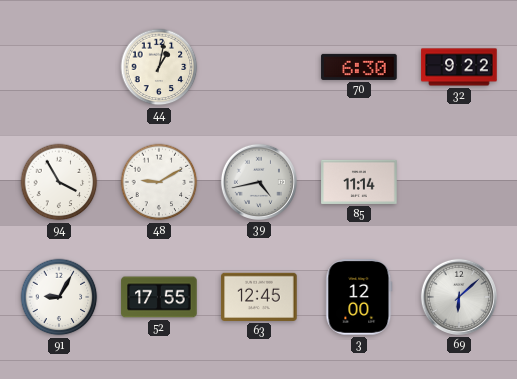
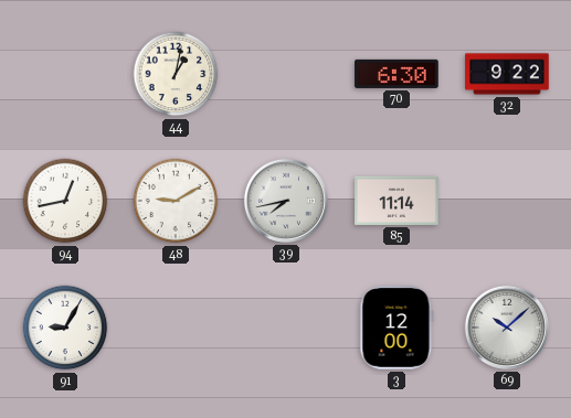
94: 3:55 -> 12:43
39: 4:43 -> 7:43
52: 17:55 -> none
63: 12:45 -> none
69: 6:08 -> 10:08
